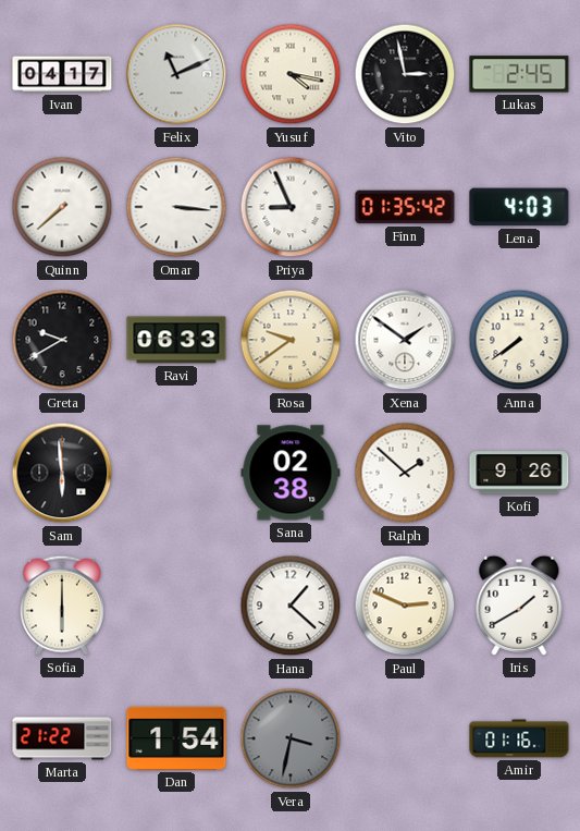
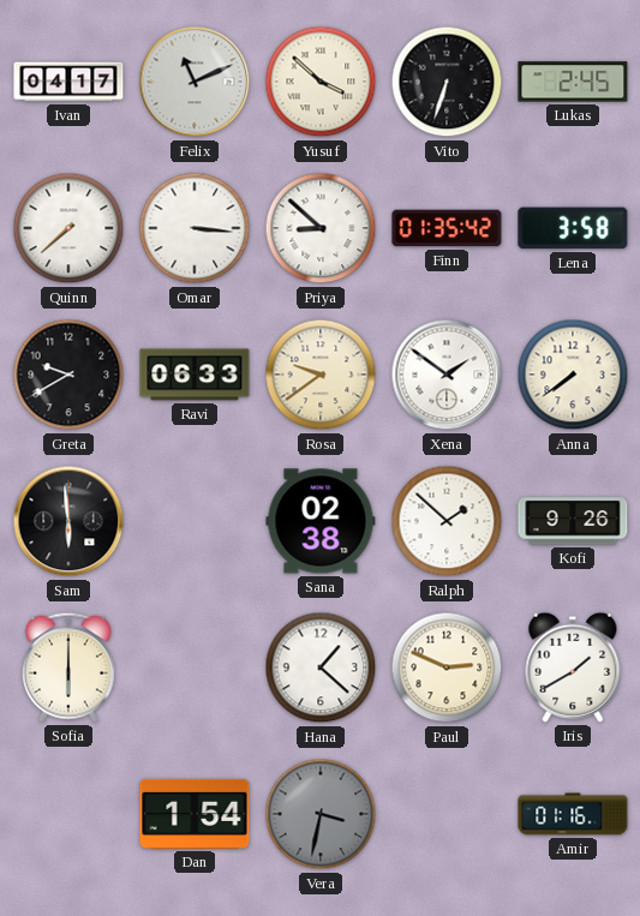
Yusuf: 4:17 -> 3:52
Vito: 2:58 -> 6:33
Priya: 8:56 -> 8:52
Lena: 4:03 -> 3:58
Marta: 21:22 -> none
